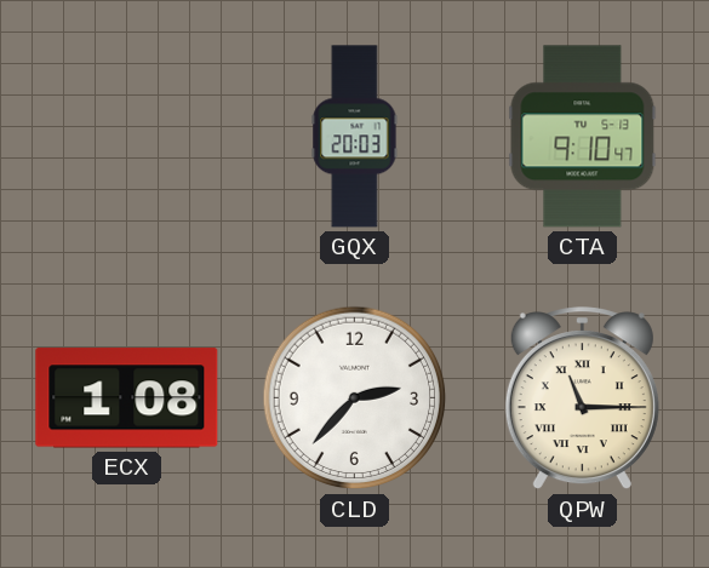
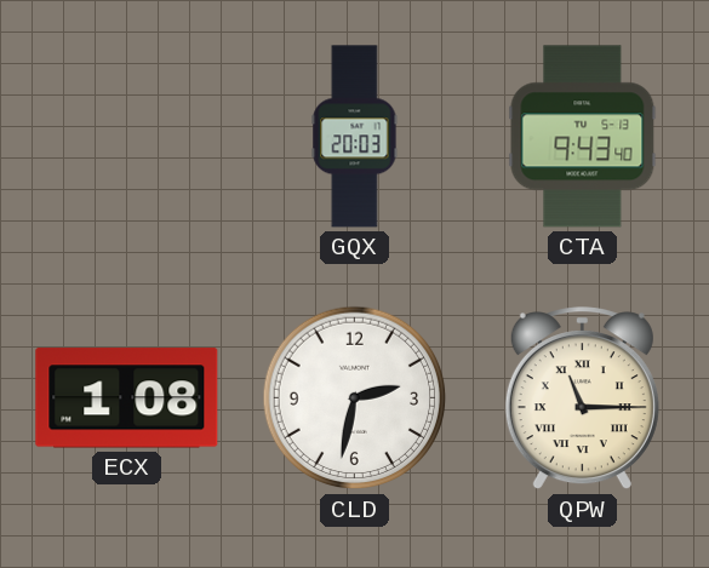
CTA: 9:10 -> 9:43
CLD: 2:37 -> 2:32
